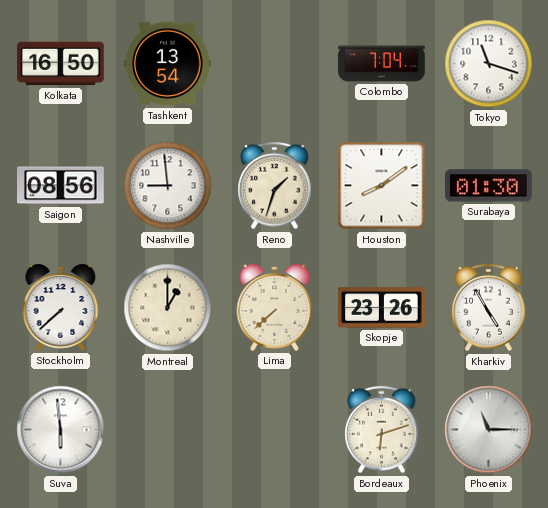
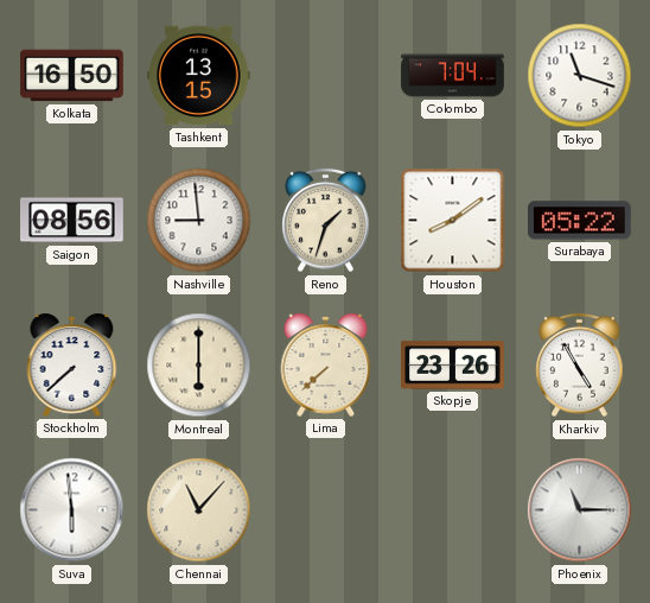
Tashkent: 13:54 -> 13:15
Surabaya: 01:30 -> 05:22
Montreal: 1:00 -> 6:00
Chennai: none -> 11:07
Bordeaux: 6:12 -> none
